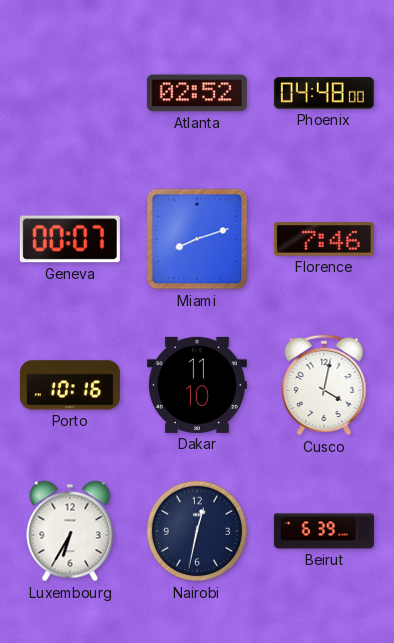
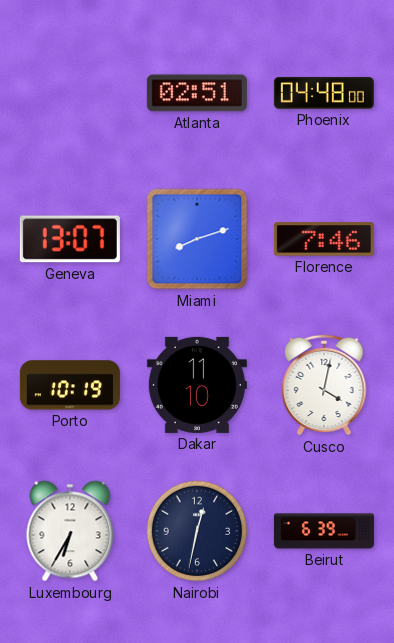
Atlanta: 02:52 -> 02:51
Geneva: 00:07 -> 13:07
Porto: 10:16 -> 10:19
